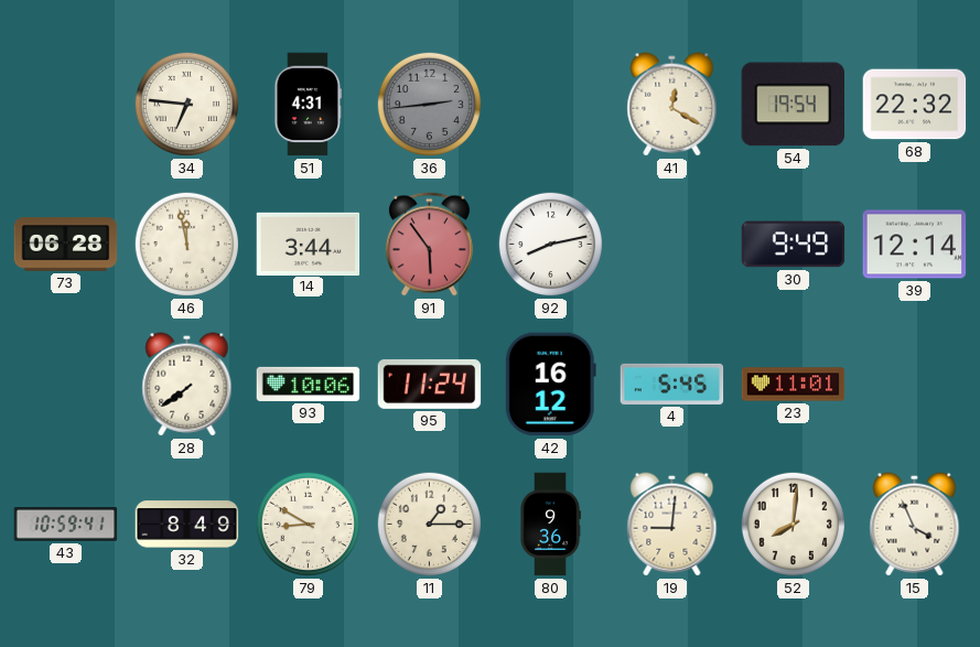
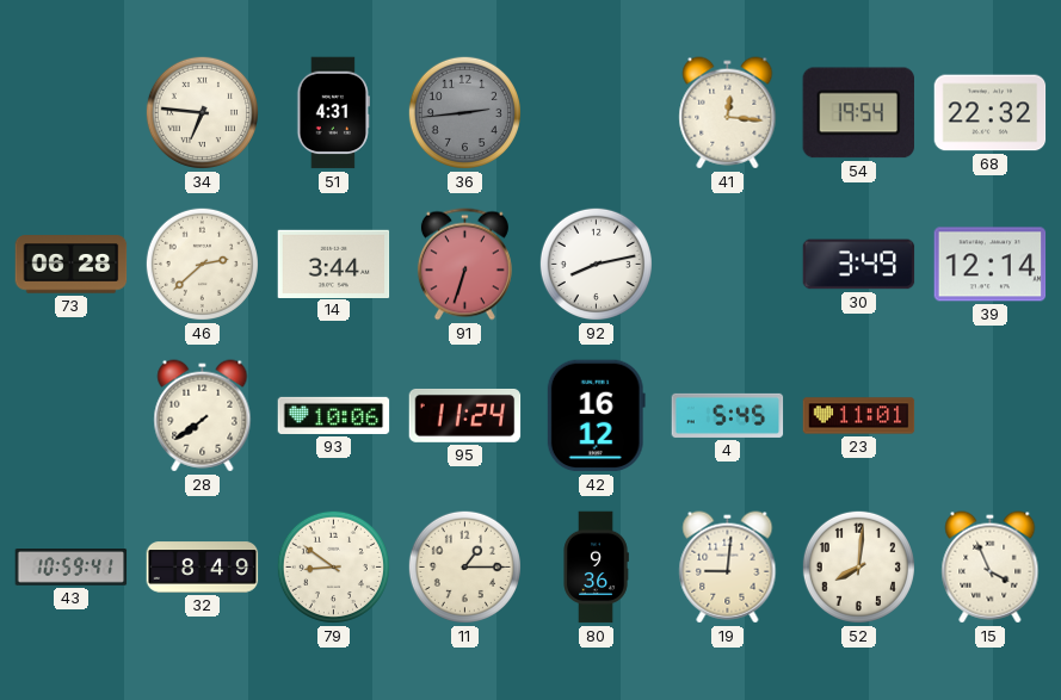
41: 12:20 -> 12:16
46: 11:58 -> 2:38
91: 5:54 -> 6:33
30: 9:49 -> 3:49
79: 8:50 -> 8:51
